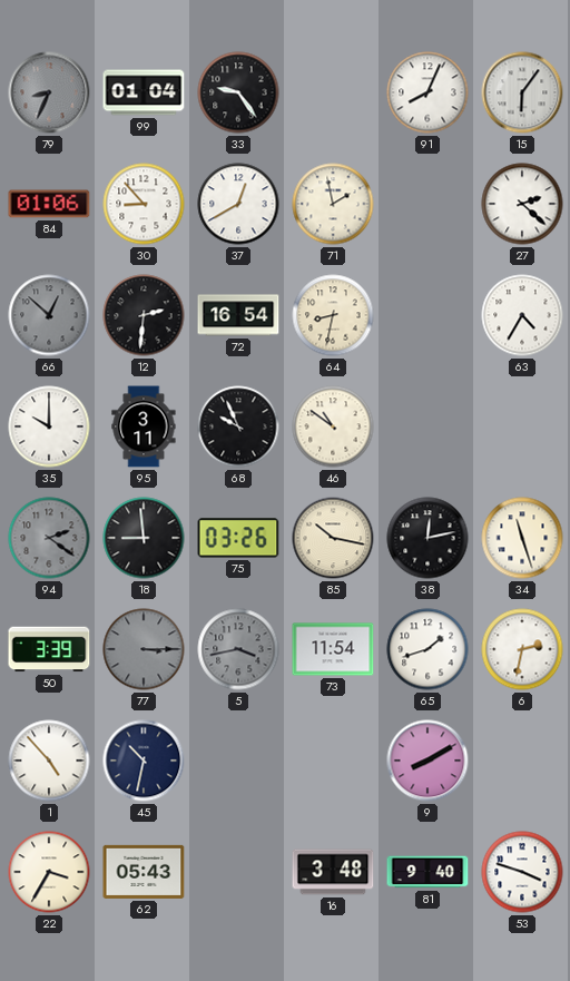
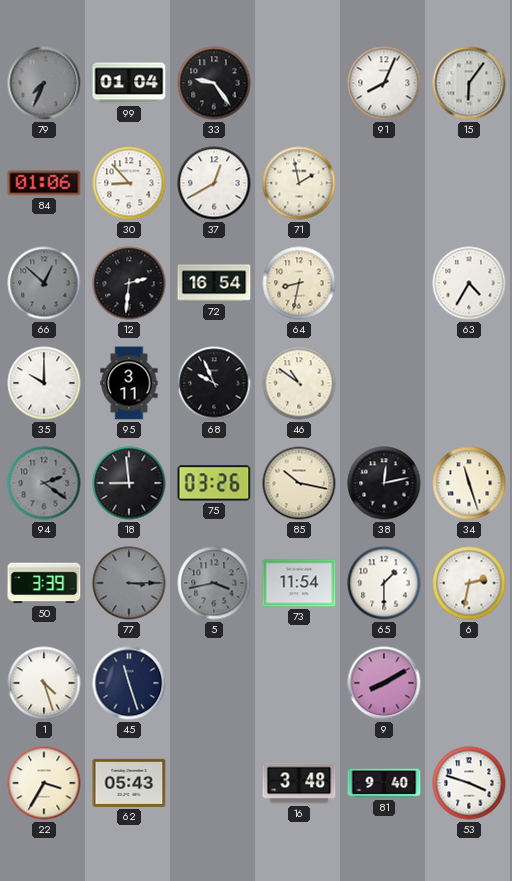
79: 8:34 -> 7:34
27: 2:22 -> none
65: 1:42 -> 1:30
1: 4:53 -> 4:27
45: 10:32 -> 11:27
